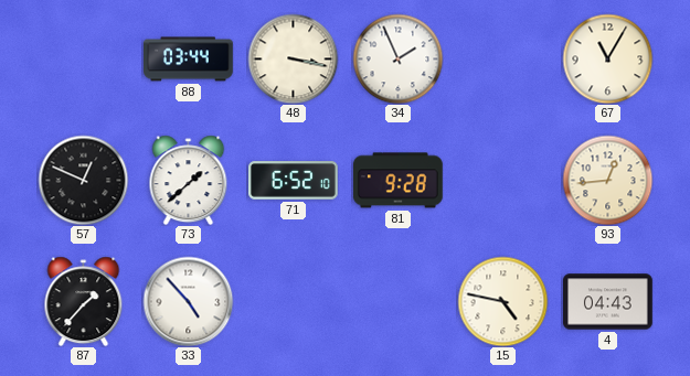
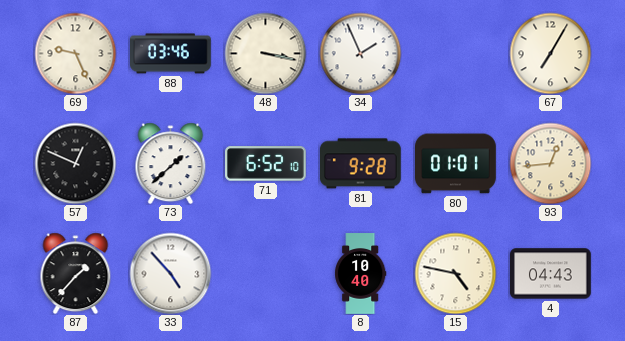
69: none -> 9:26
88: 03:44 -> 03:46
67: 11:05 -> 7:05
80: none -> 01:01
8: none -> 10:40
